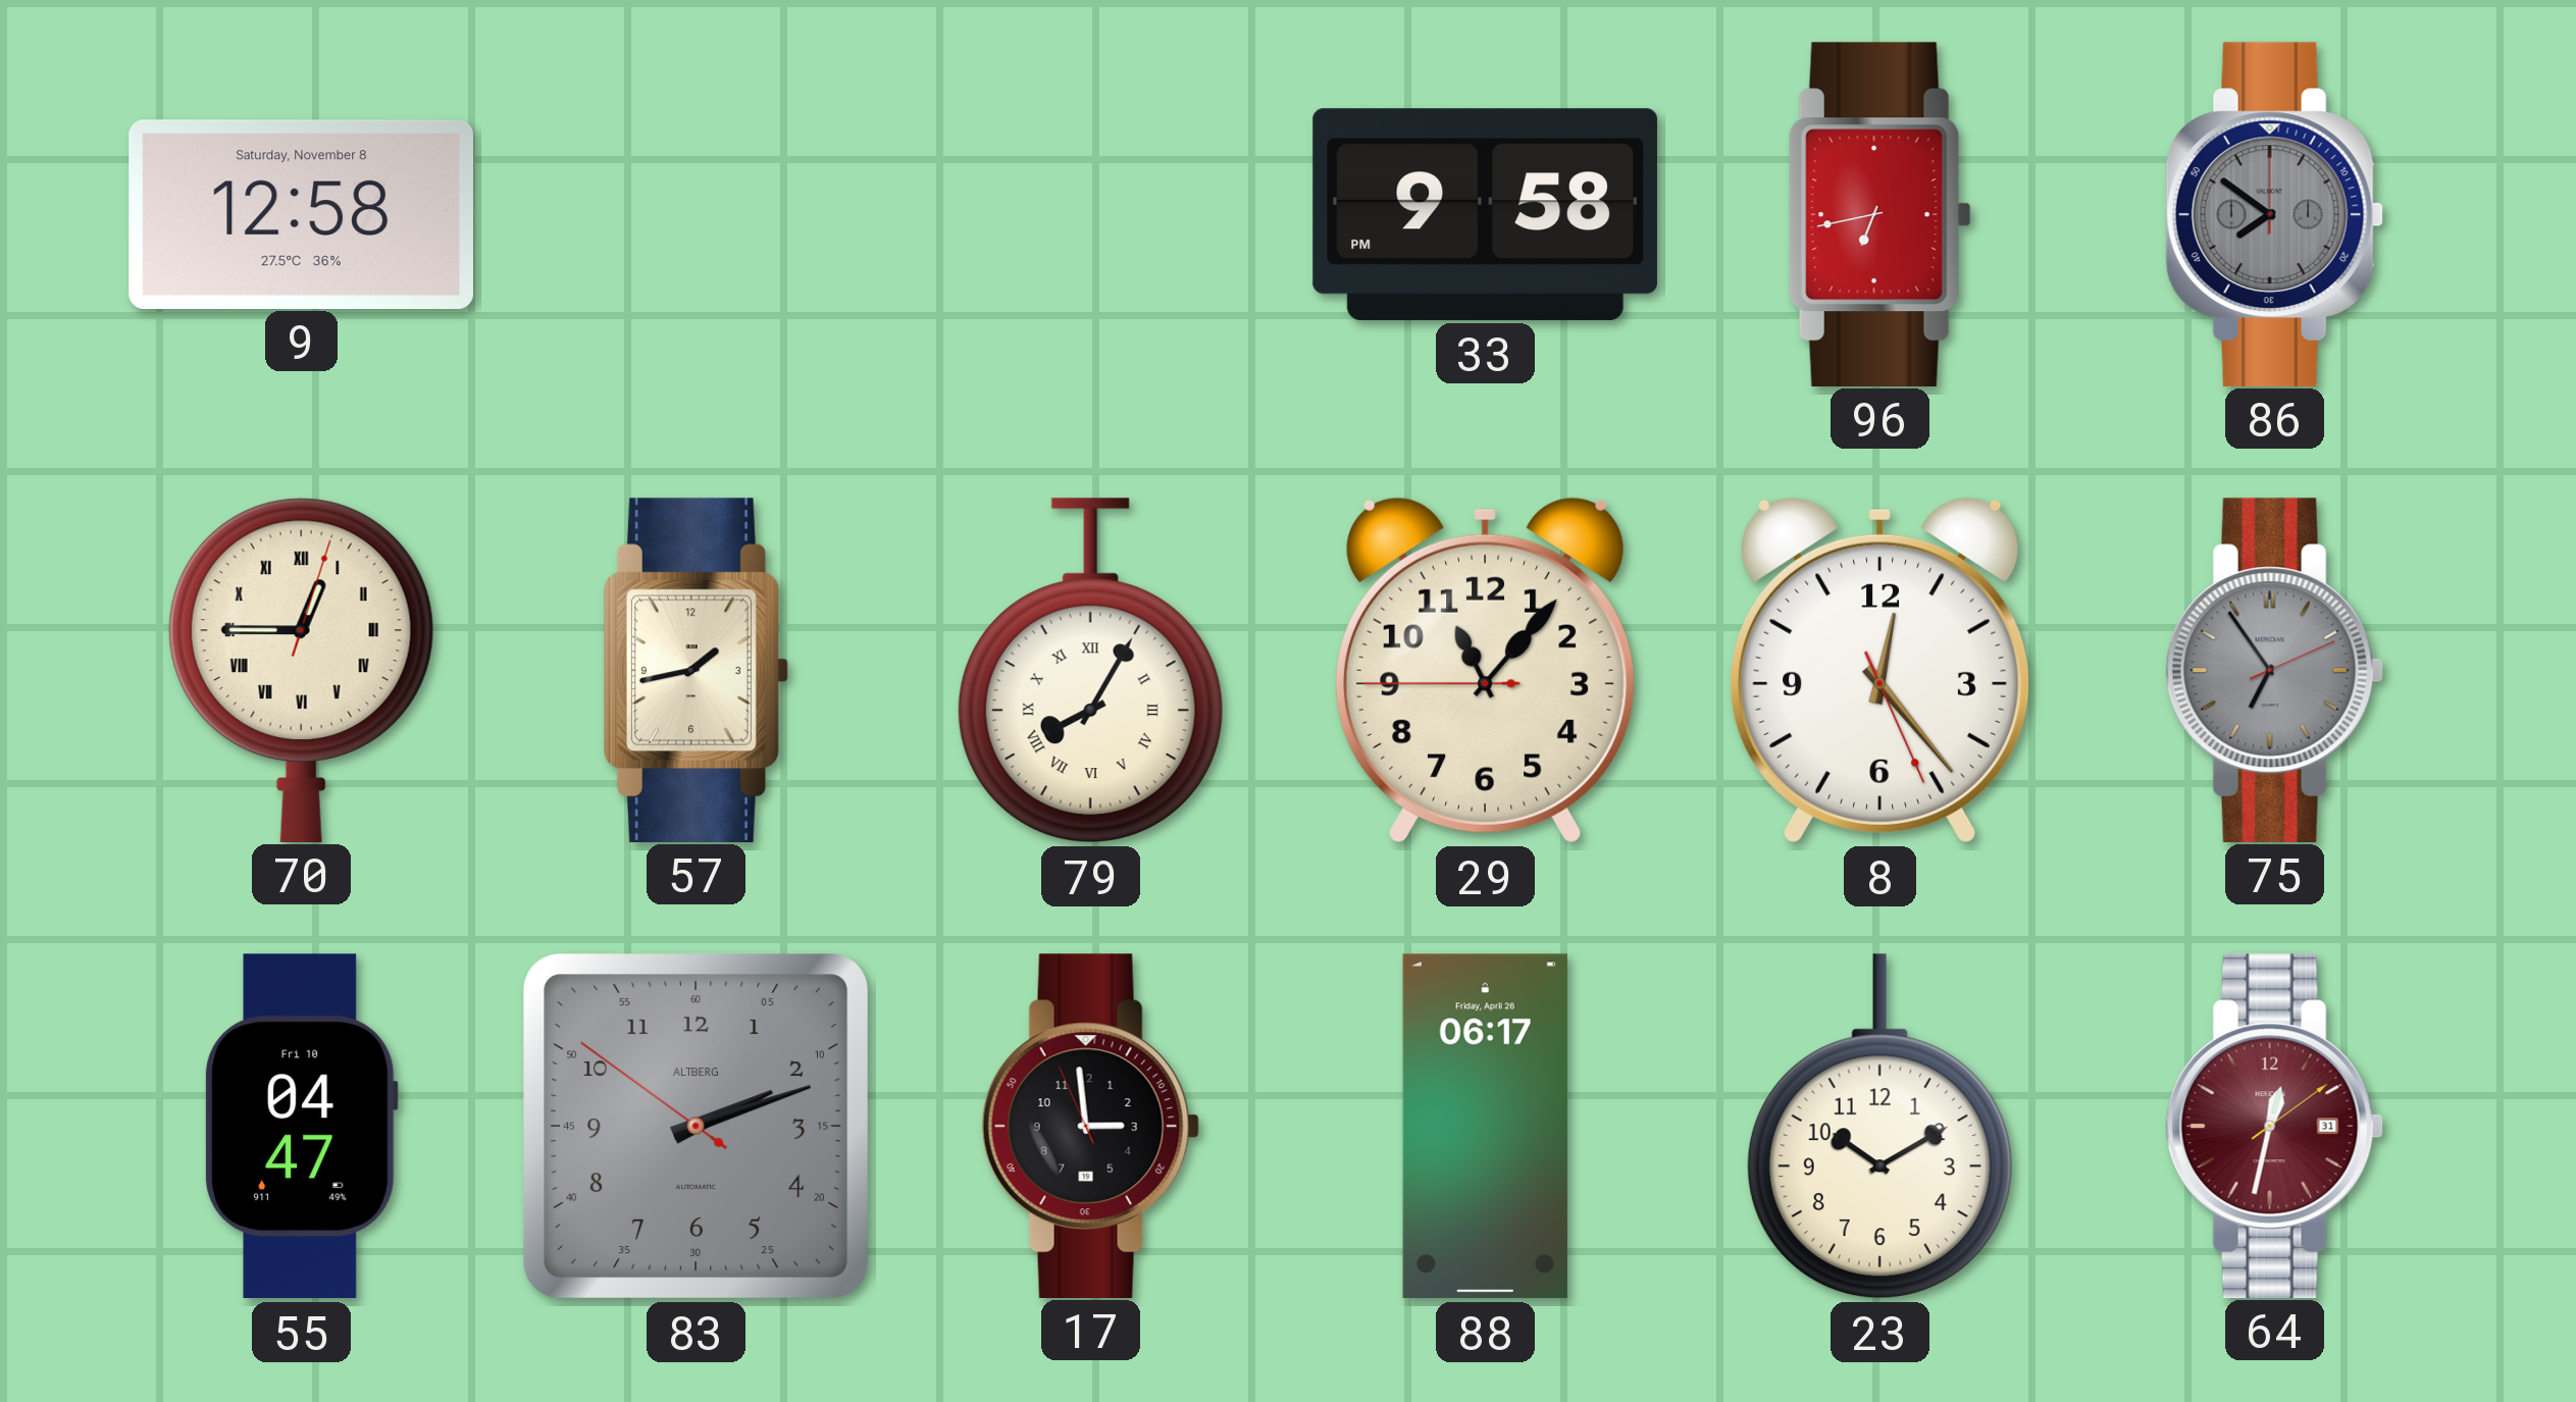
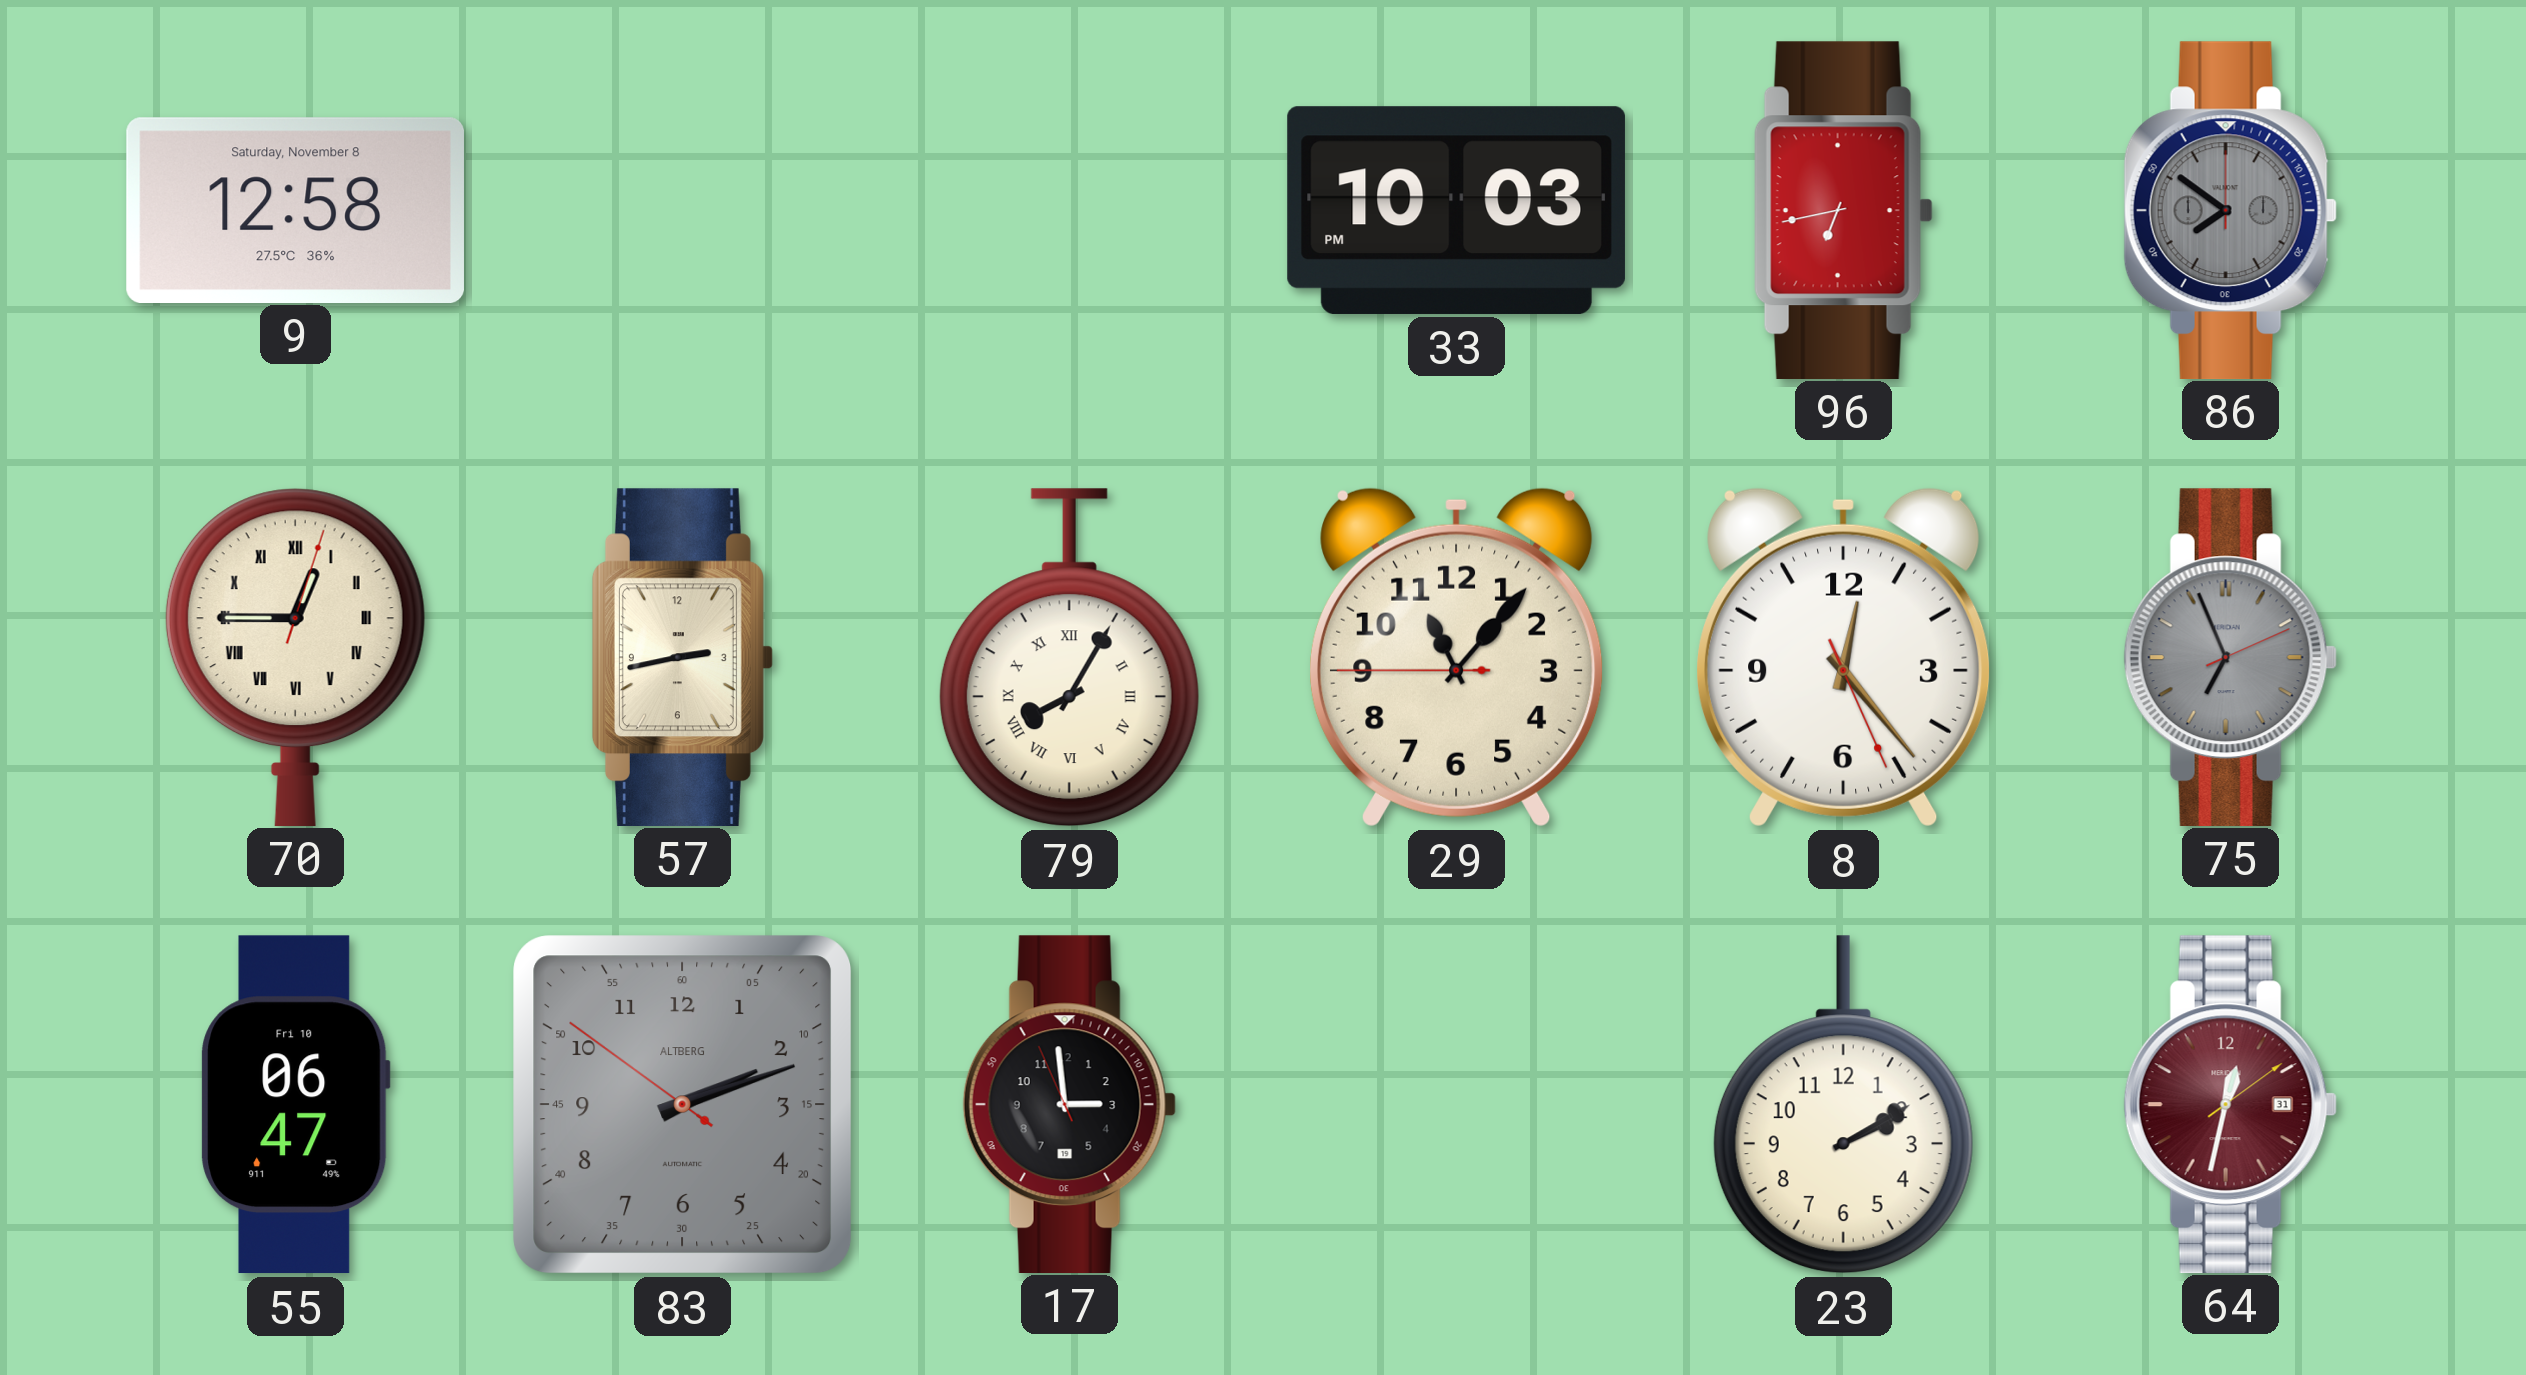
33: 9:58 -> 10:03
57: 1:43 -> 2:43
75: 6:54 -> 6:56
55: 04:47 -> 06:47
88: 06:17 -> none
23: 10:10 -> 2:10
